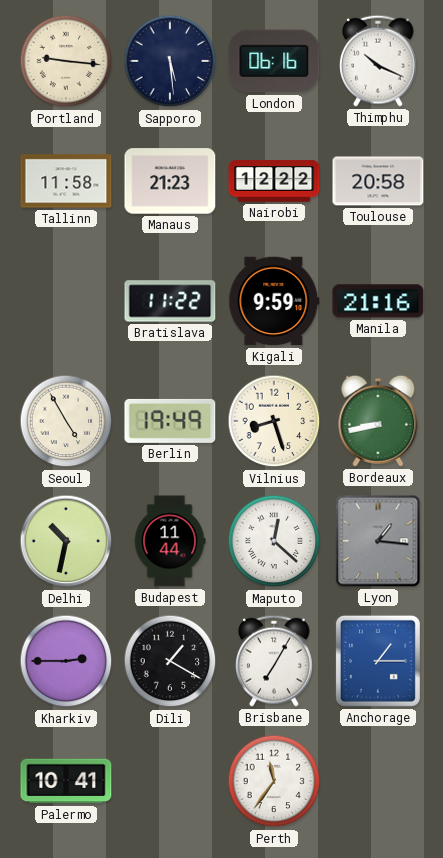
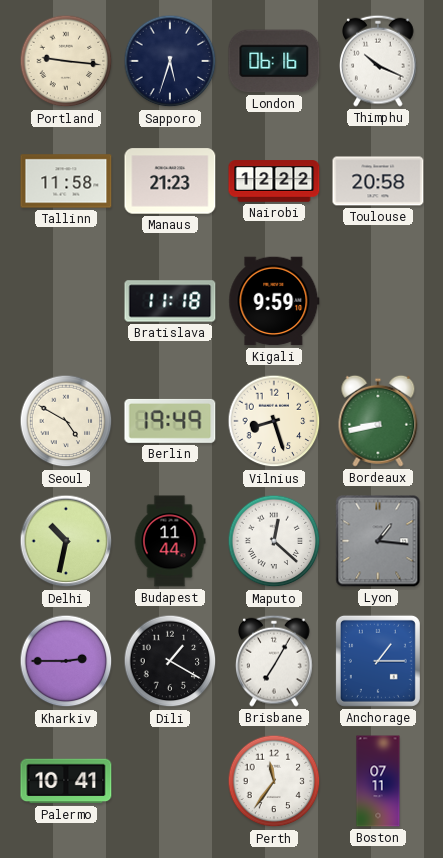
Sapporo: 5:29 -> 5:33
Bratislava: 11:22 -> 11:18
Manila: 21:16 -> none
Seoul: 4:55 -> 4:50
Boston: none -> 07:11
